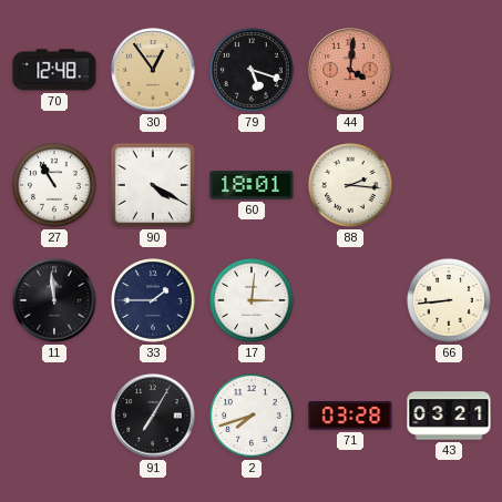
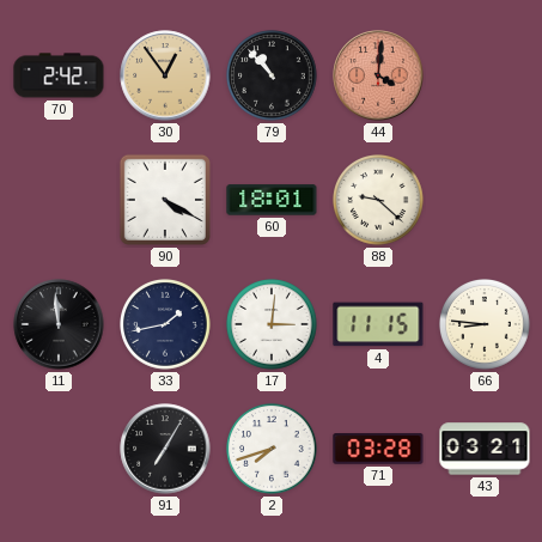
70: 12:48 -> 2:42
79: 5:18 -> 10:53
27: 10:55 -> none
88: 2:16 -> 9:22
33: 1:45 -> 1:43
4: none -> 11:15
66: 8:44 -> 8:46
